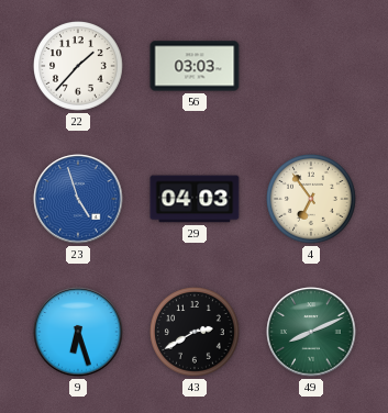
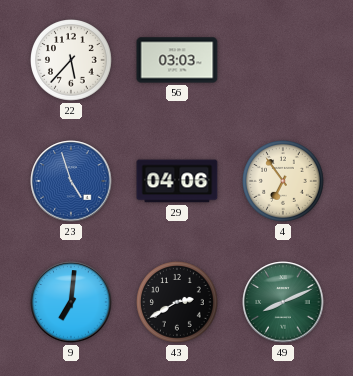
22: 1:37 -> 5:37
29: 04:03 -> 04:06
9: 6:27 -> 7:01
